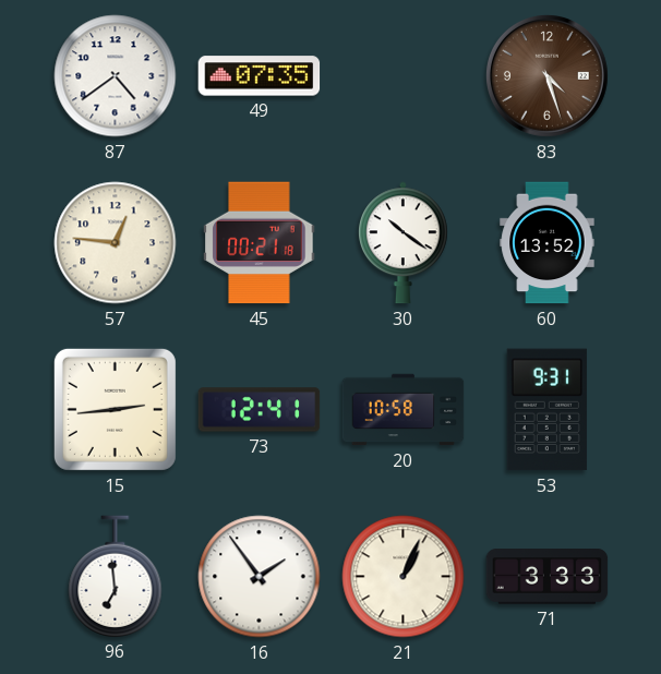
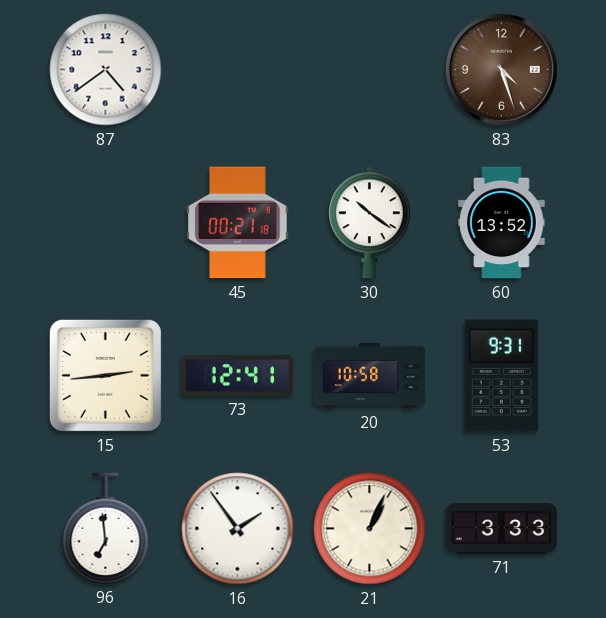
49: 07:35 -> none
57: 12:46 -> none
